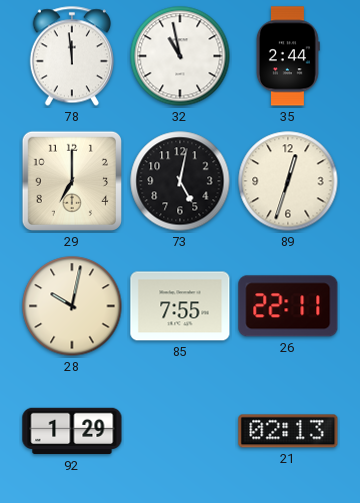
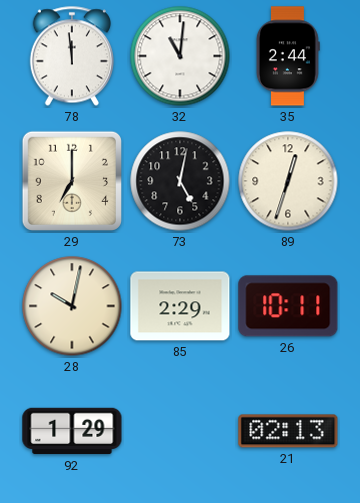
32: 10:58 -> 11:01
85: 7:55 -> 2:29
26: 22:11 -> 10:11
